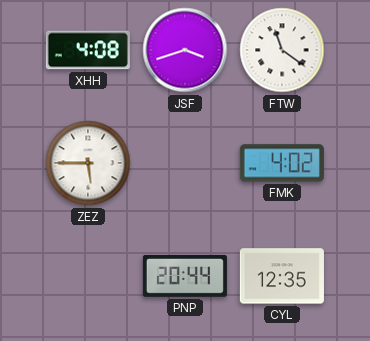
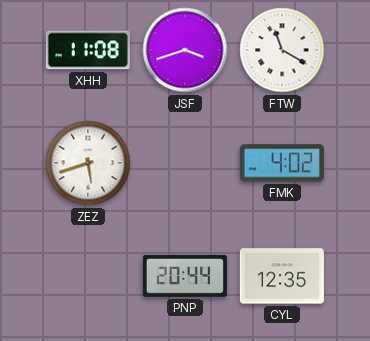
XHH: 4:08 -> 11:08
FTW: 11:21 -> 11:20
ZEZ: 5:45 -> 5:42
